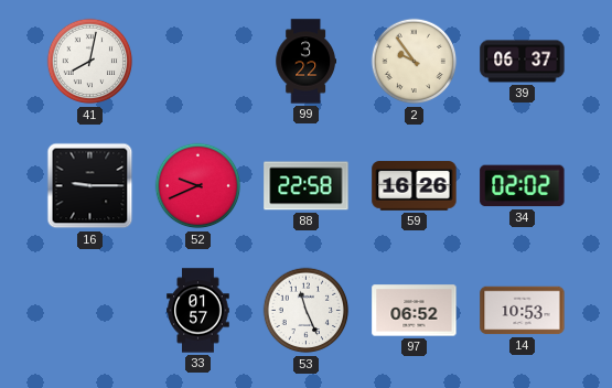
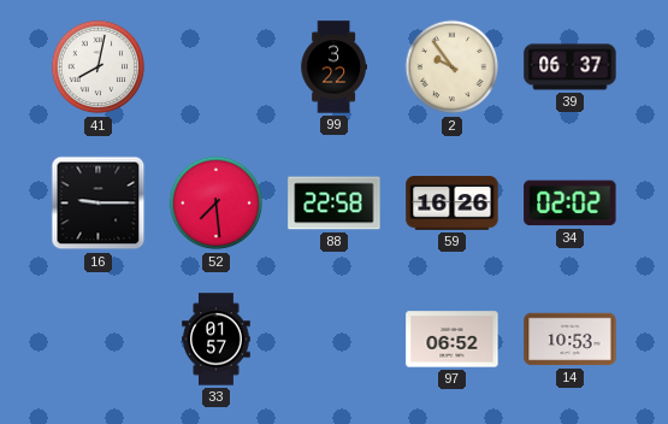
52: 9:41 -> 7:29
53: 11:26 -> none
